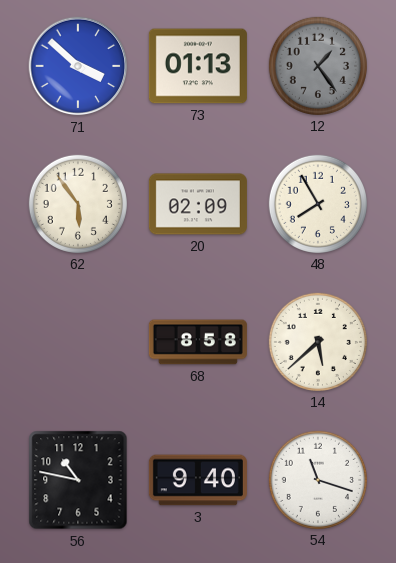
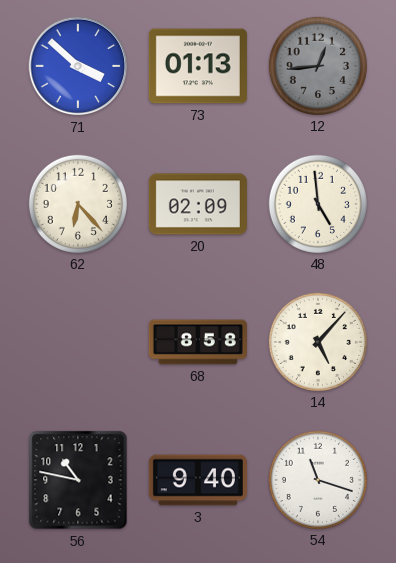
12: 1:24 -> 12:44
62: 5:54 -> 6:23
48: 7:55 -> 4:59
14: 5:38 -> 5:07
